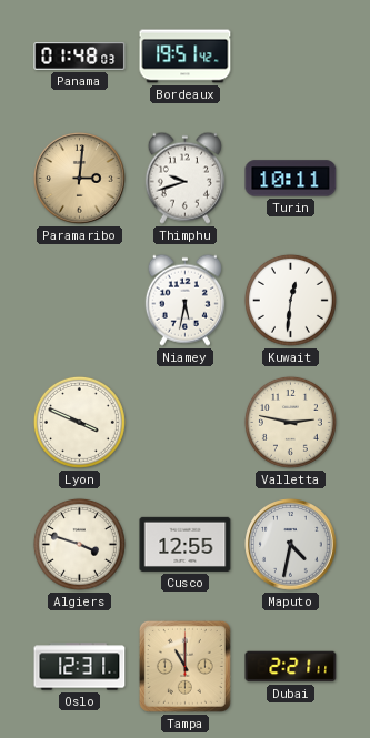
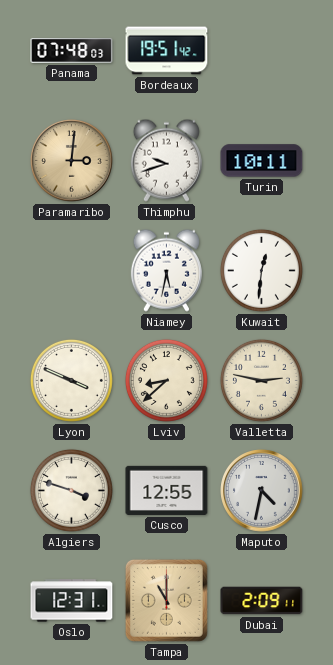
Panama: 01:48 -> 07:48
Lviv: none -> 8:38
Dubai: 2:21 -> 2:09
